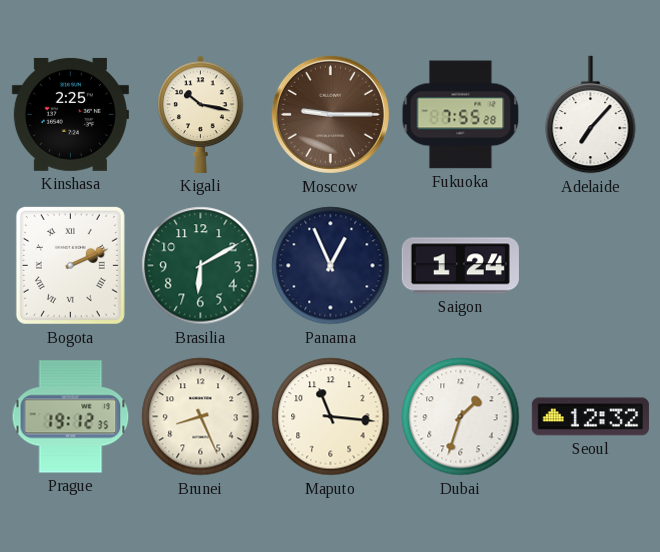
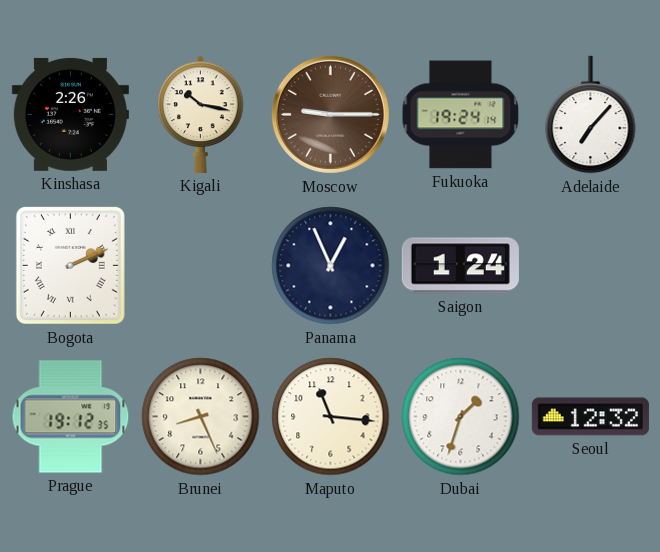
Kinshasa: 2:25 -> 2:26
Fukuoka: 7:55 -> 19:24
Brasilia: 6:10 -> none
